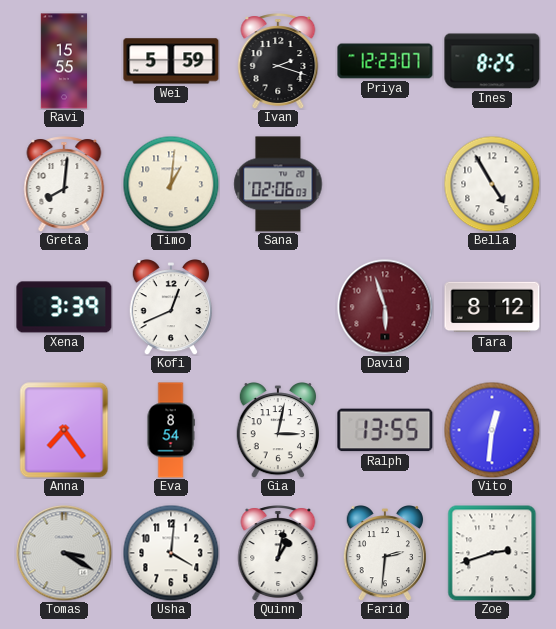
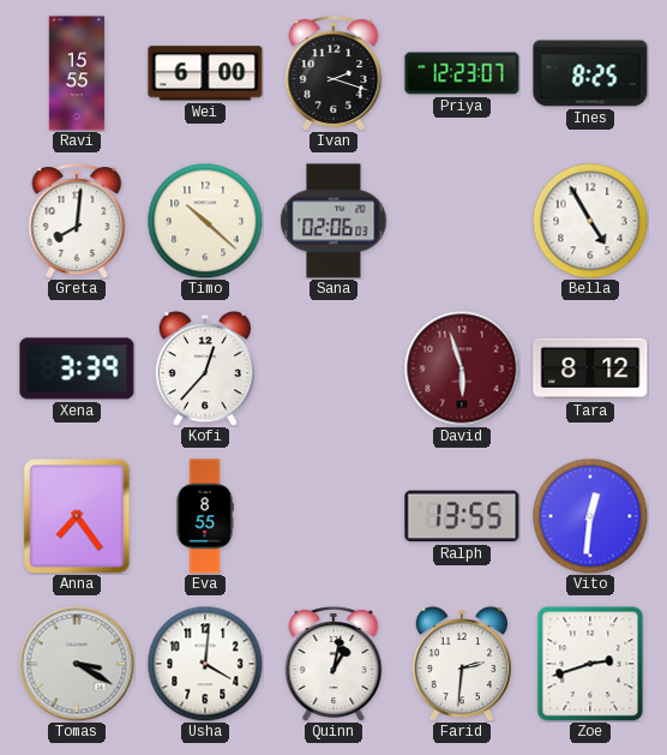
Wei: 5:59 -> 6:00
Timo: 1:01 -> 10:22
Kofi: 12:41 -> 12:37
Eva: 8:54 -> 8:55
Gia: 3:02 -> none
